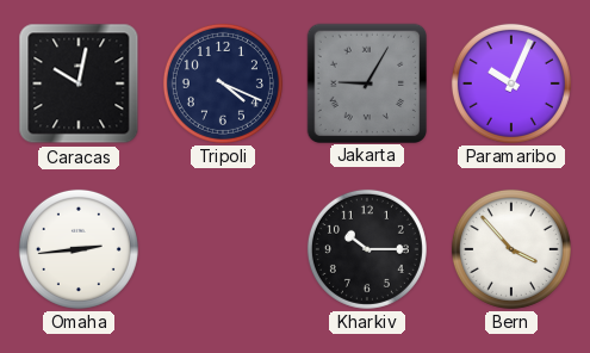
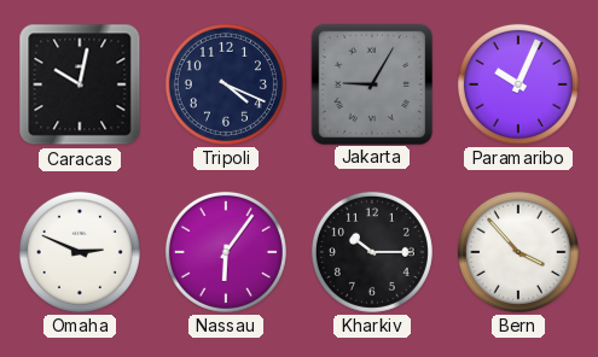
Omaha: 2:44 -> 2:49
Nassau: none -> 6:06
